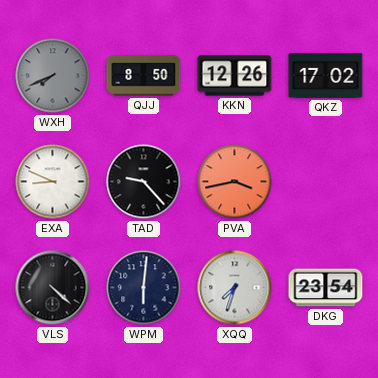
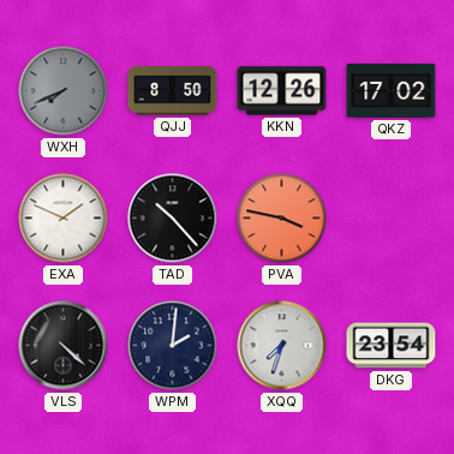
EXA: 8:49 -> 1:49
TAD: 9:23 -> 10:23
PVA: 3:43 -> 3:47
WPM: 6:01 -> 2:01
